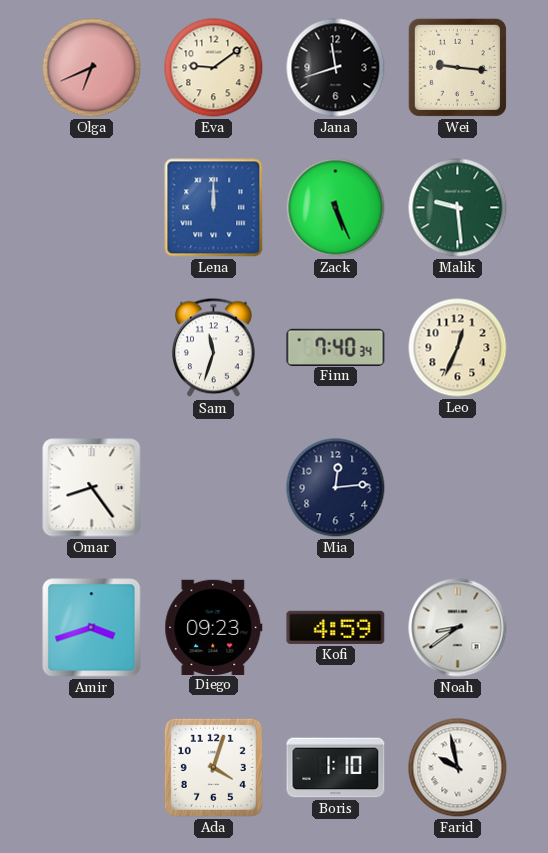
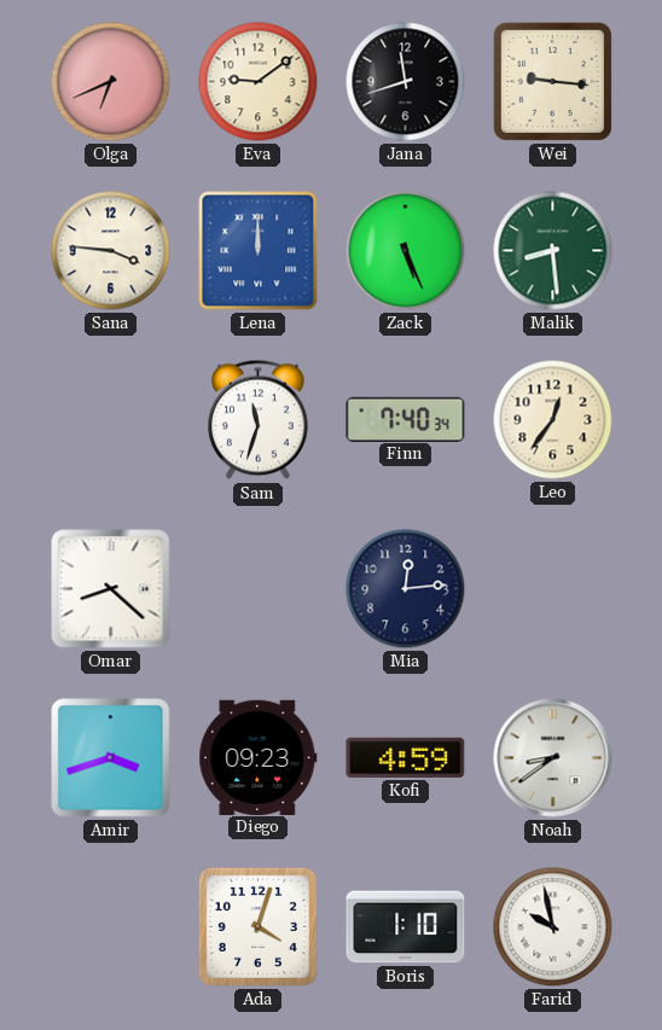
Sana: none -> 3:46
Malik: 9:29 -> 8:29
Leo: 12:34 -> 12:36
Omar: 8:24 -> 8:22
